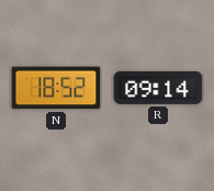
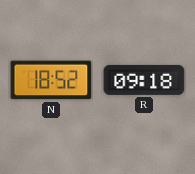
R: 09:14 -> 09:18
